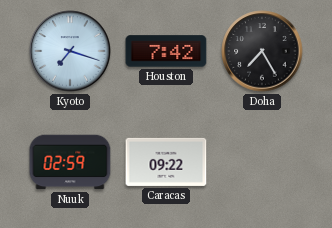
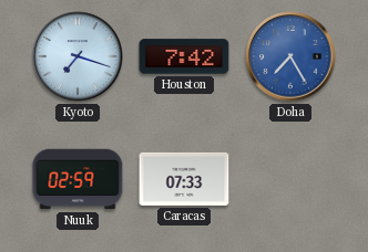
Doha dial: black -> blue
Caracas: 09:22 -> 07:33
